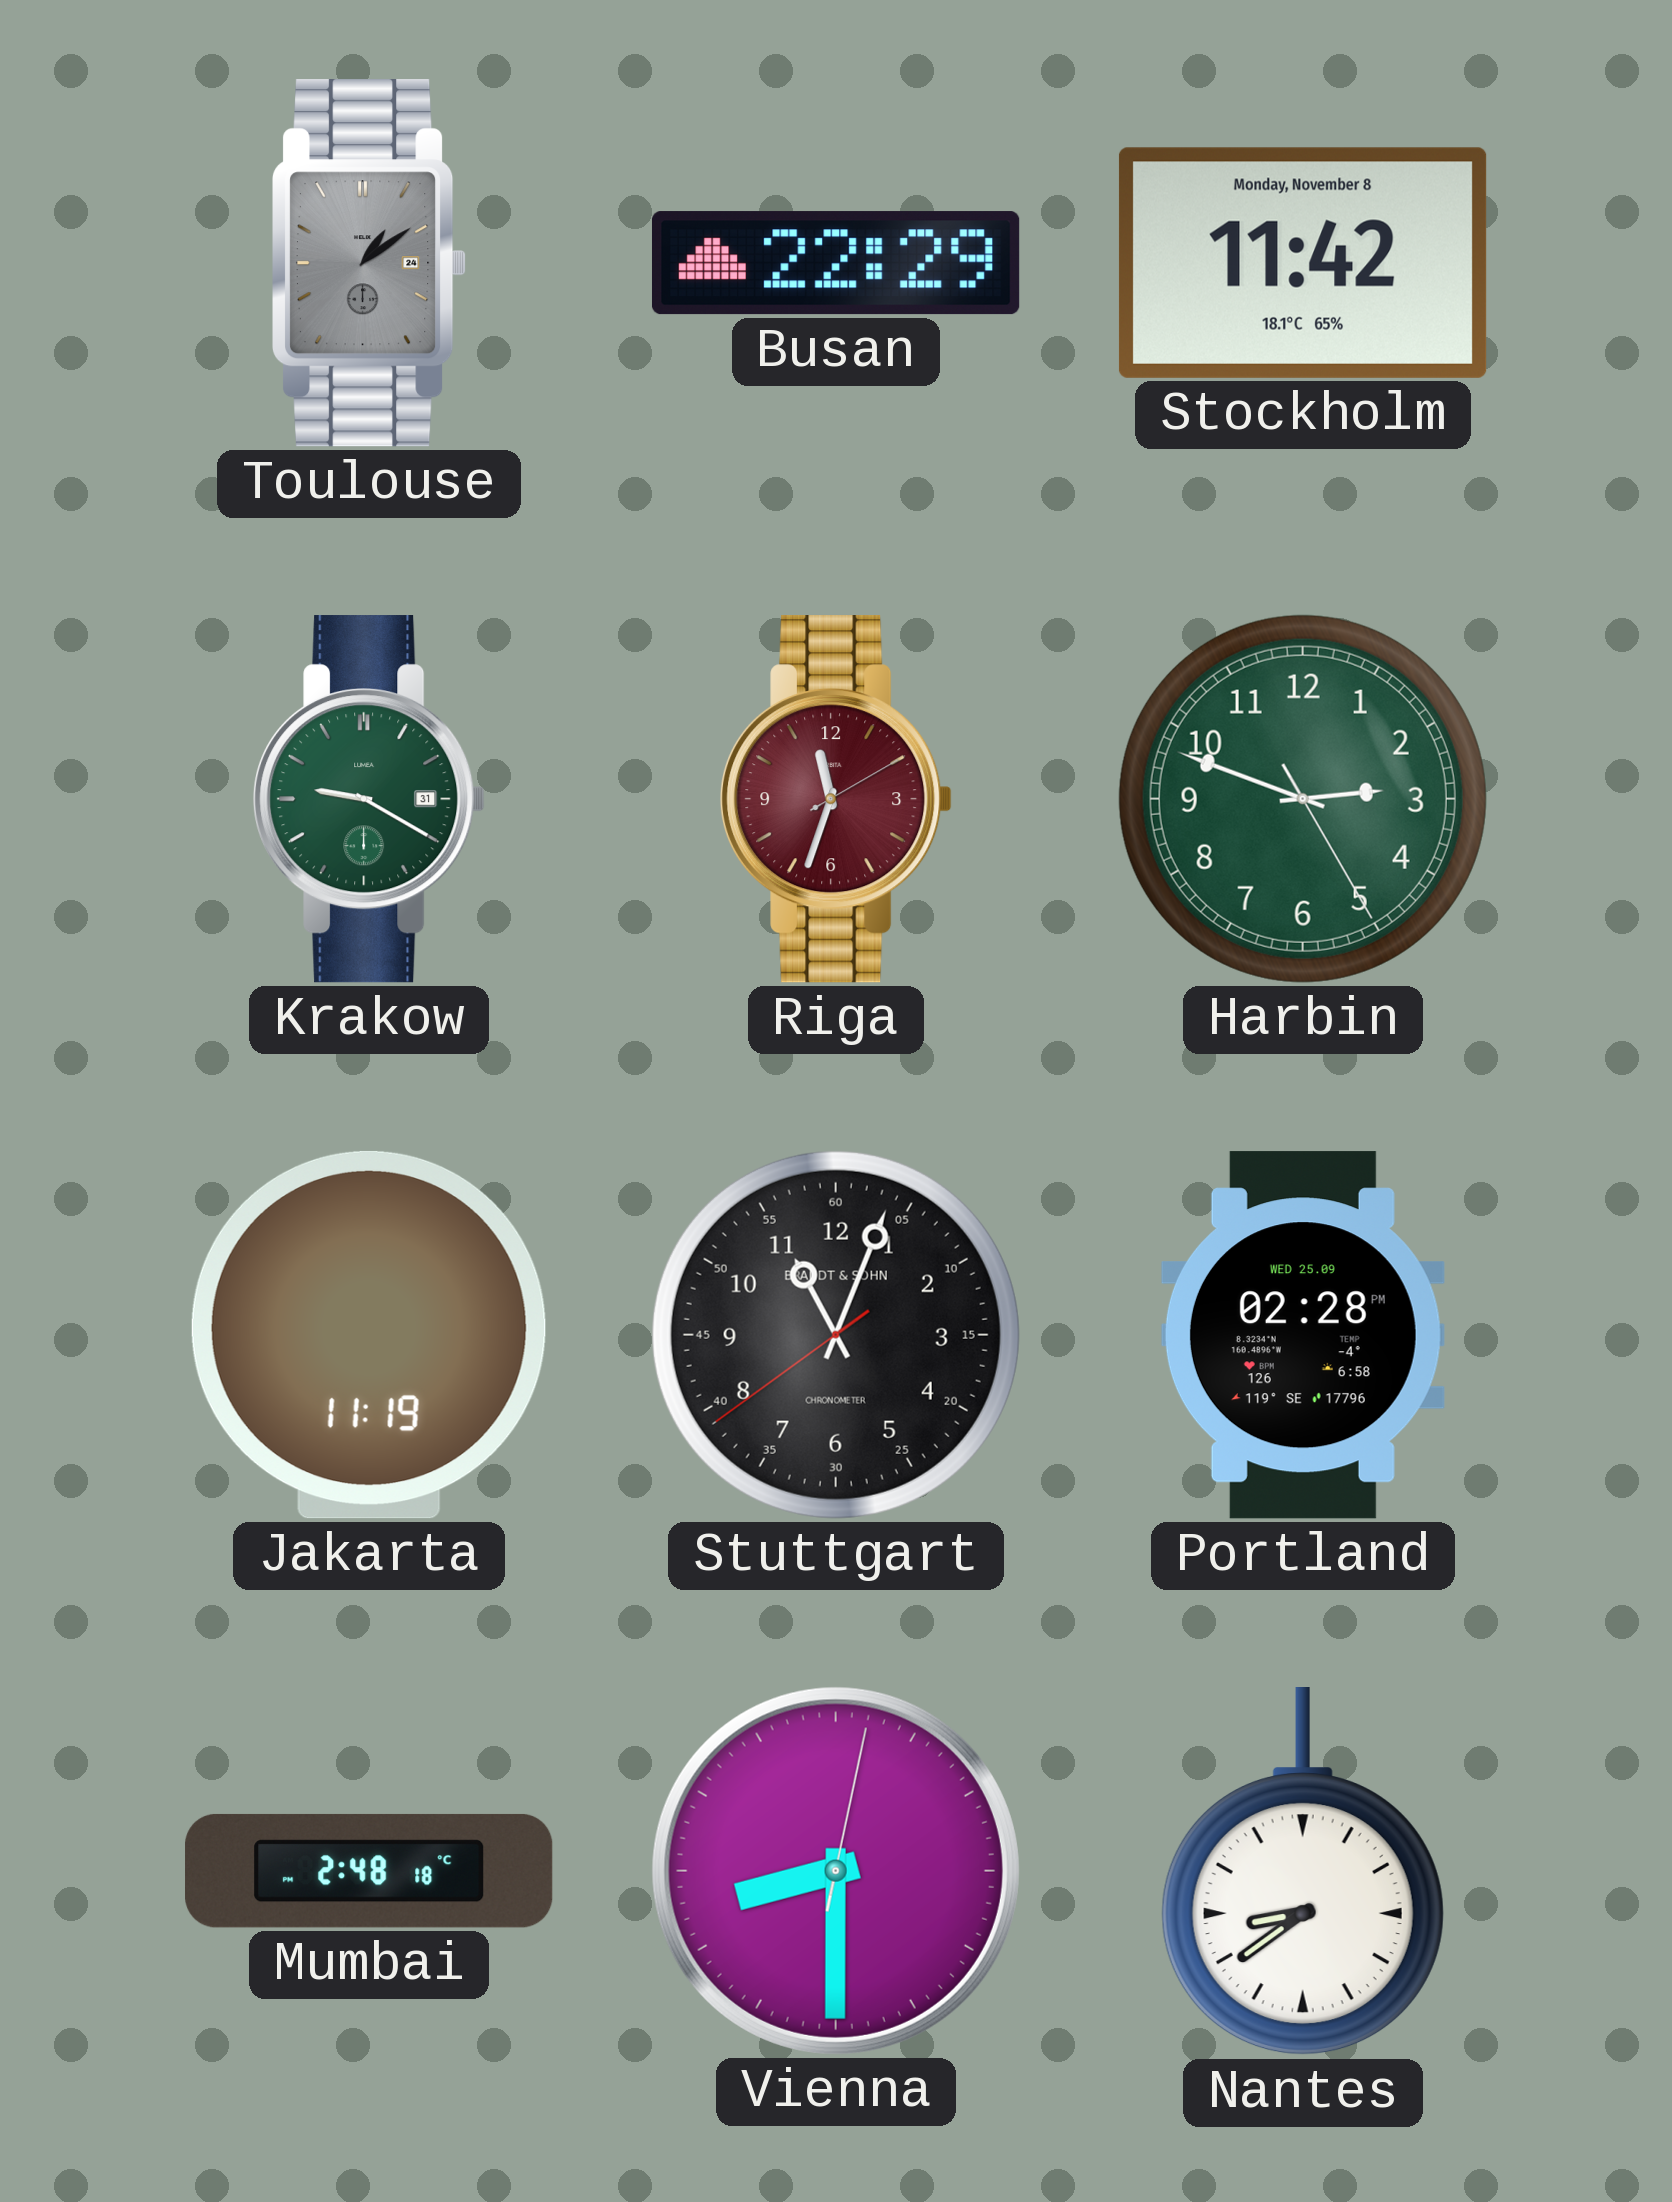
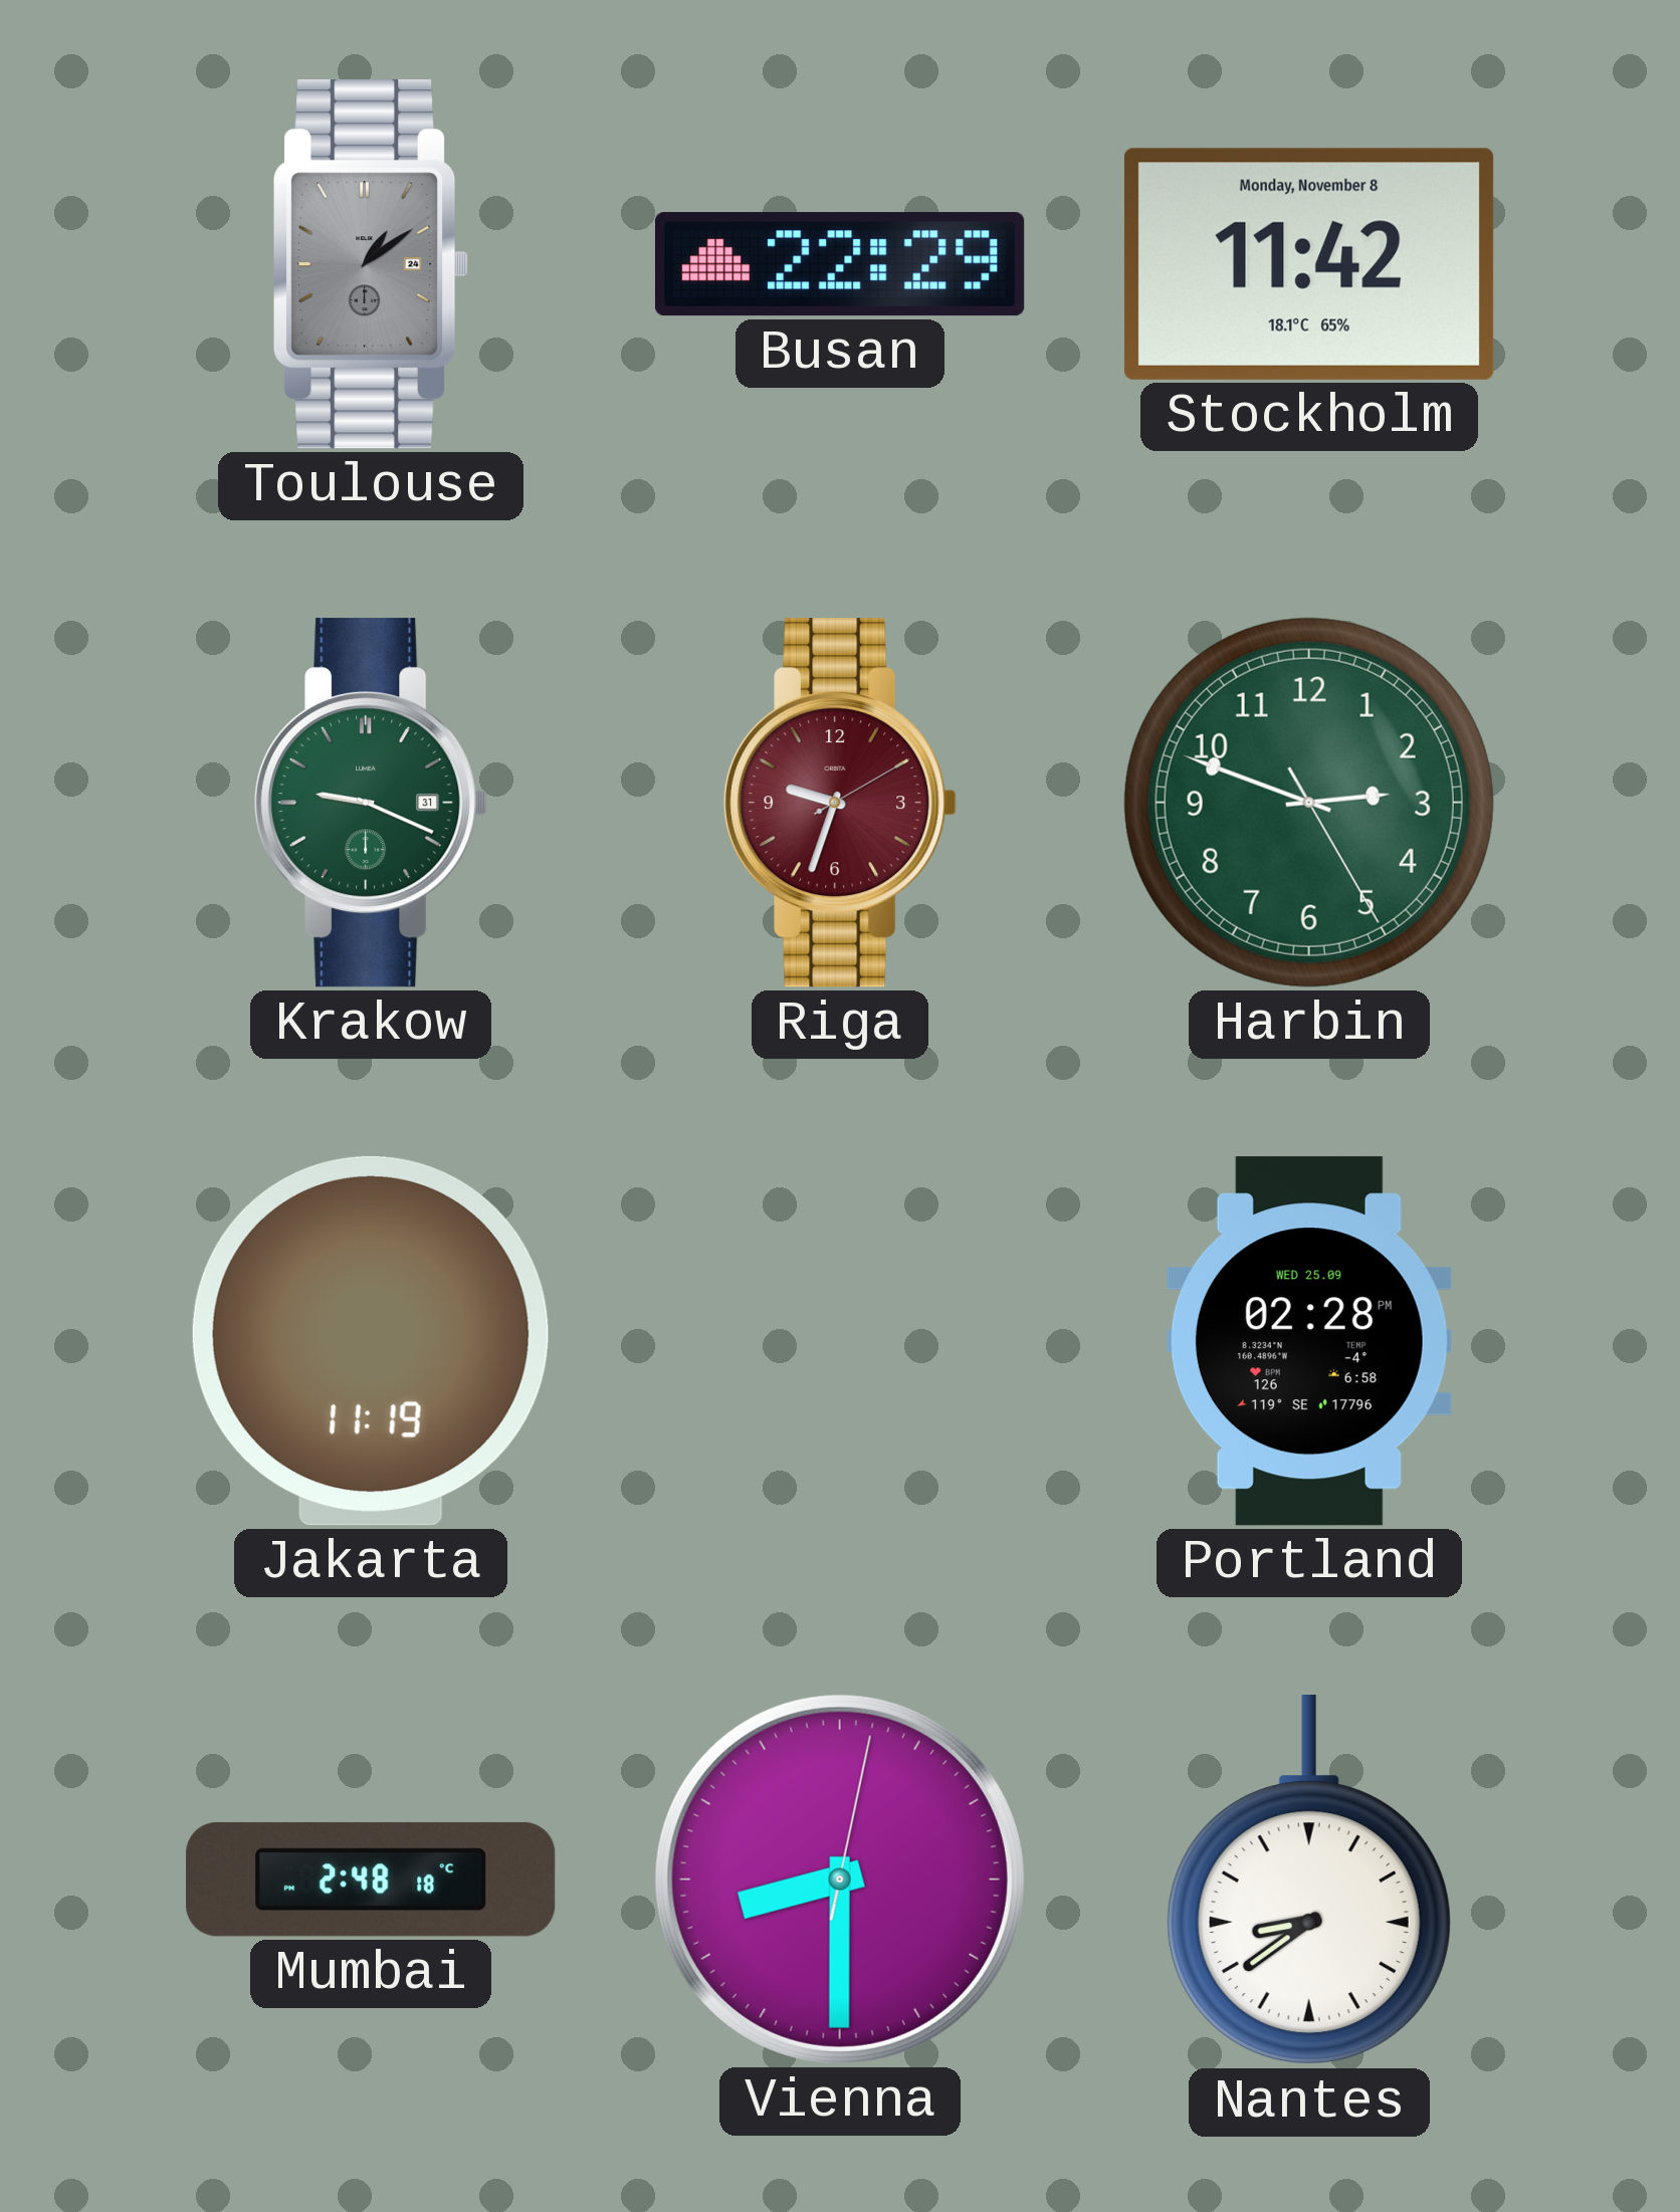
Krakow: 9:20 -> 9:19
Riga: 11:33 -> 9:33
Stuttgart: 11:03 -> none
